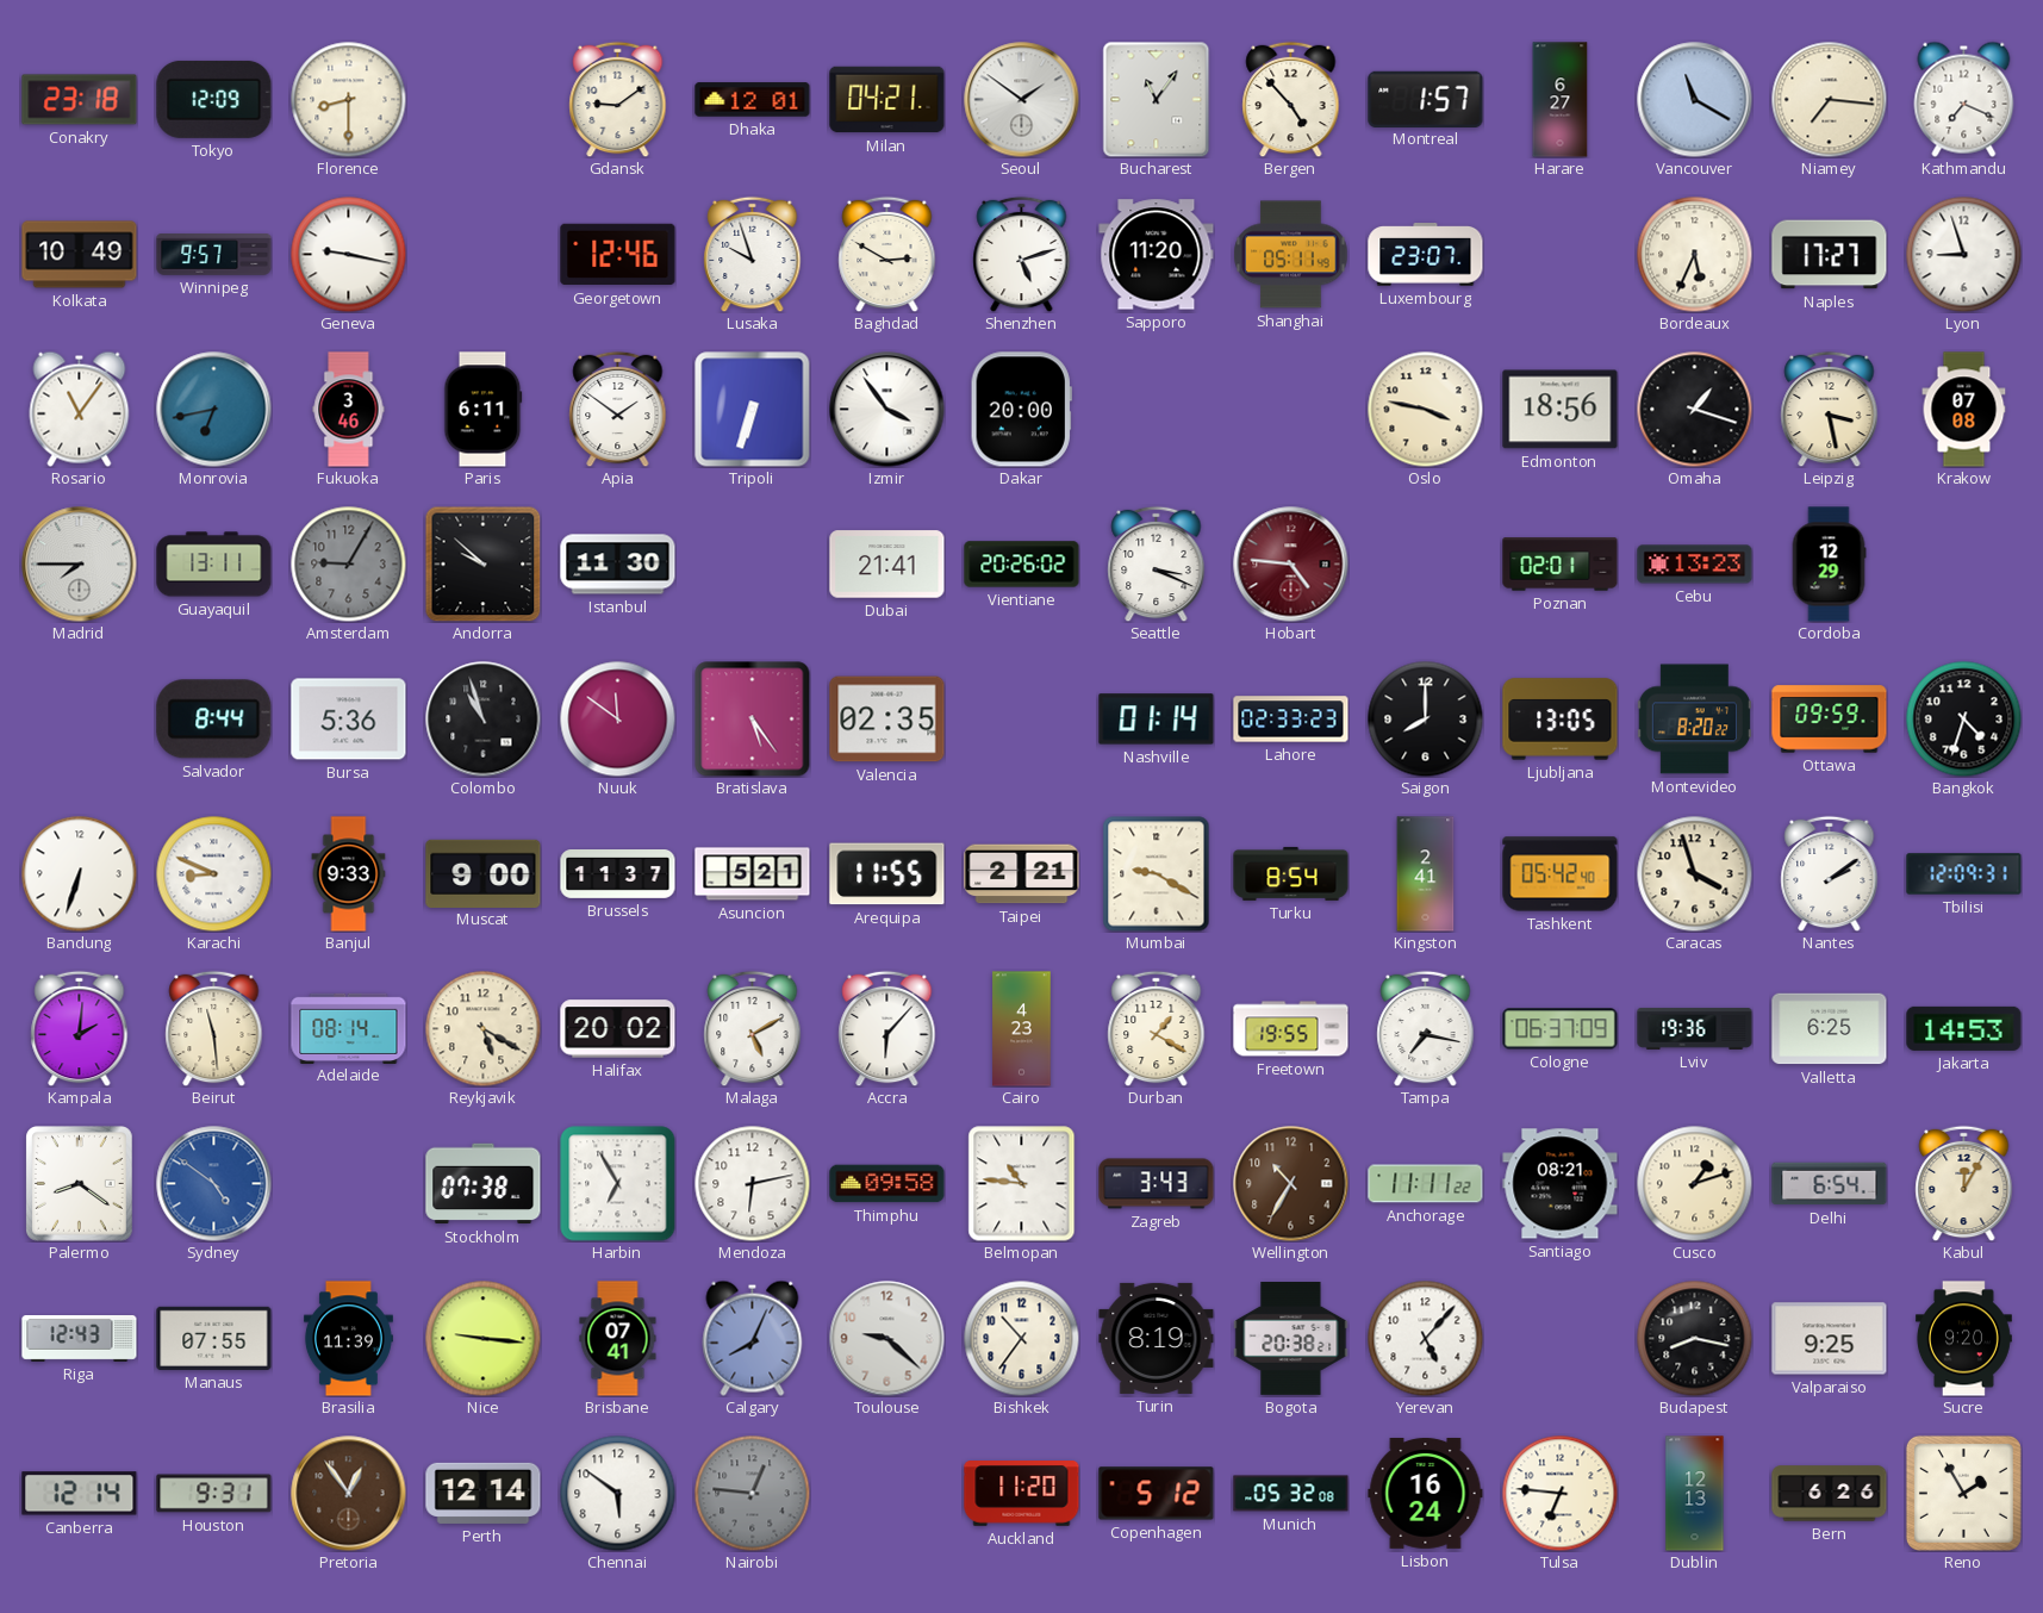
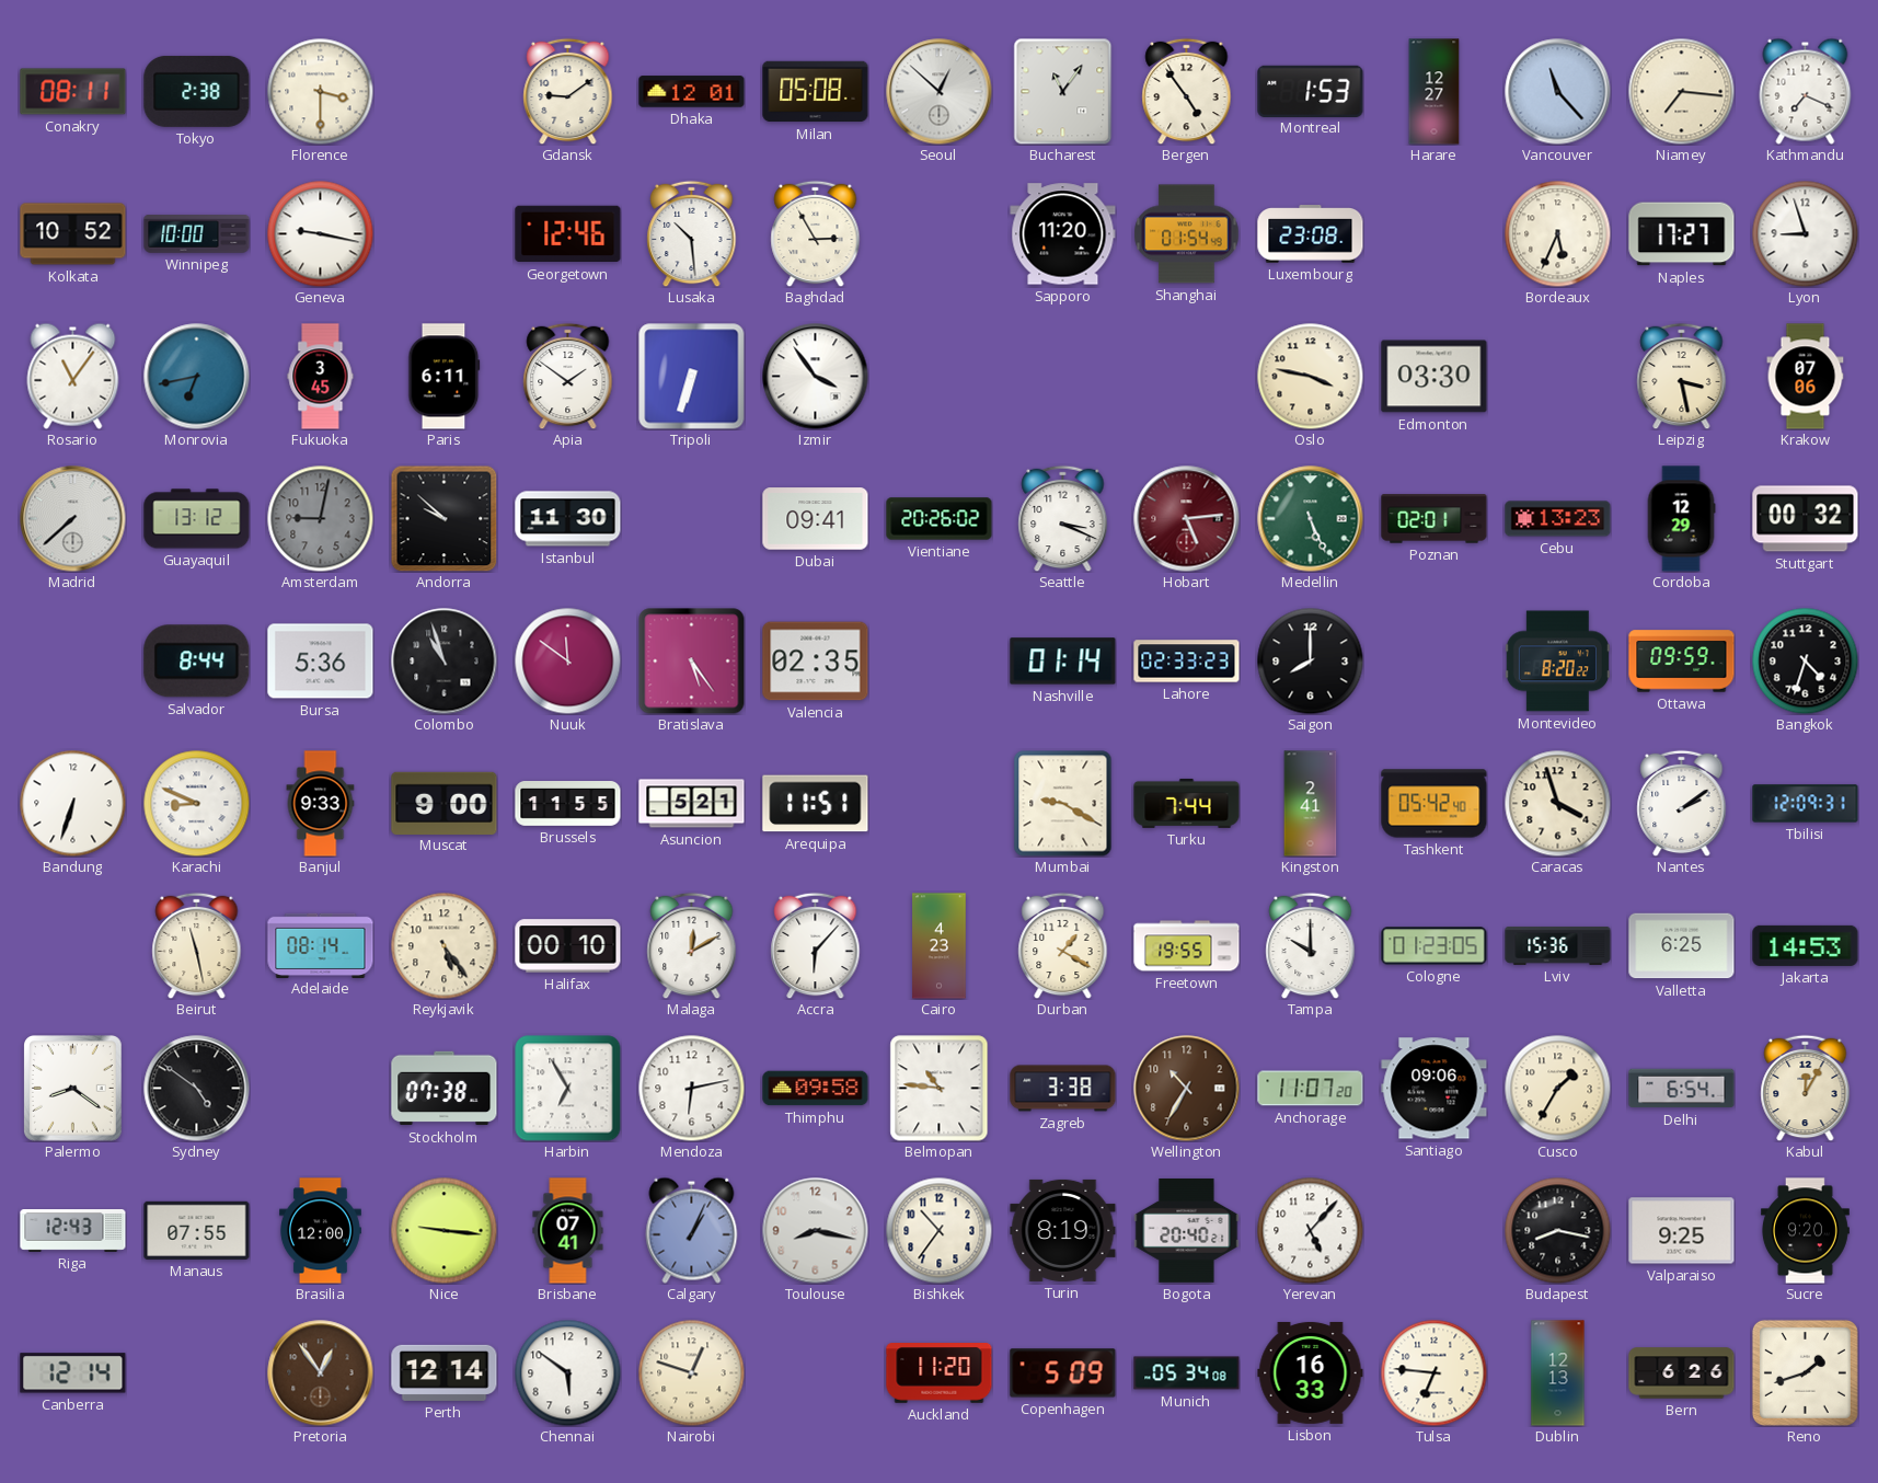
Conakry: 23:18 -> 08:11
Tokyo: 12:09 -> 2:38
Florence: 8:30 -> 3:30
Milan: 04:21 -> 05:08
Seoul: 1:51 -> 12:52
Bergen: 4:53 -> 4:54
Montreal: 1:57 -> 1:53
Harare: 6:27 -> 12:27
Vancouver: 11:20 -> 11:23
Kolkata: 10:49 -> 10:52
Winnipeg: 9:57 -> 10:00
Lusaka: 9:57 -> 10:29
Baghdad: 2:50 -> 2:55
Shenzhen: 5:12 -> none
Shanghai: 05:11 -> 01:54
Luxembourg: 23:07 -> 23:08
Fukuoka: 3:46 -> 3:45
Dakar: 20:00 -> none
Edmonton: 18:56 -> 03:30
Omaha: 1:18 -> none
Krakow: 07:08 -> 07:06
Madrid: 7:45 -> 7:38
Guayaquil: 13:11 -> 13:12
Amsterdam: 9:05 -> 9:02
Dubai: 21:41 -> 09:41
Hobart: 4:46 -> 5:14
Medellin: none -> 5:26
Stuttgart: none -> 00:32
Ljubljana: 13:05 -> none
Brussels: 11:37 -> 11:55
Arequipa: 11:55 -> 11:51
Taipei: 2:21 -> none
Turku: 8:54 -> 7:44
Kampala: 2:01 -> none
Beirut: 11:29 -> 11:28
Reykjavik: 5:20 -> 5:24
Halifax: 20:02 -> 00:10
Malaga: 5:10 -> 12:10
Tampa: 7:17 -> 10:00
Cologne: 06:37 -> 01:23
Lviv: 19:36 -> 15:36
Sydney dial: blue -> black
Zagreb: 3:43 -> 3:38
Anchorage: 11:11 -> 11:07
Santiago: 08:21 -> 09:06
Cusco: 1:12 -> 1:35
Brasilia: 11:39 -> 12:00
Calgary: 8:04 -> 1:04
Toulouse: 9:22 -> 8:17
Bogota: 20:38 -> 20:40
Houston: 9:31 -> none
Nairobi: 12:46 -> 12:48
Nairobi dial: grey -> cream
Copenhagen: 5:12 -> 5:09
Munich: 05:32 -> 05:34
Lisbon: 16:24 -> 16:33
Reno: 1:55 -> 1:42
